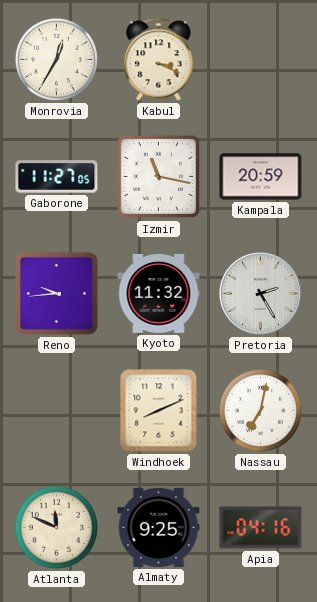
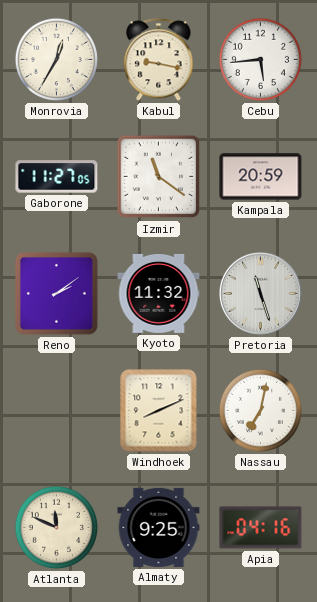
Kabul: 3:19 -> 9:17
Cebu: none -> 5:44
Izmir: 11:17 -> 11:21
Reno: 9:44 -> 2:09
Pretoria: 2:25 -> 11:27
